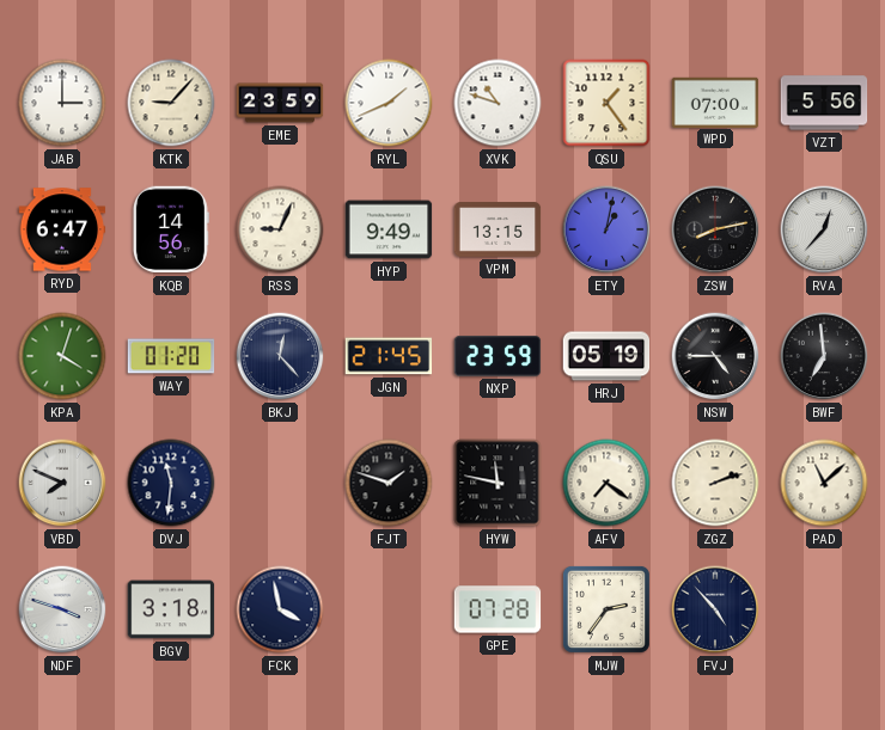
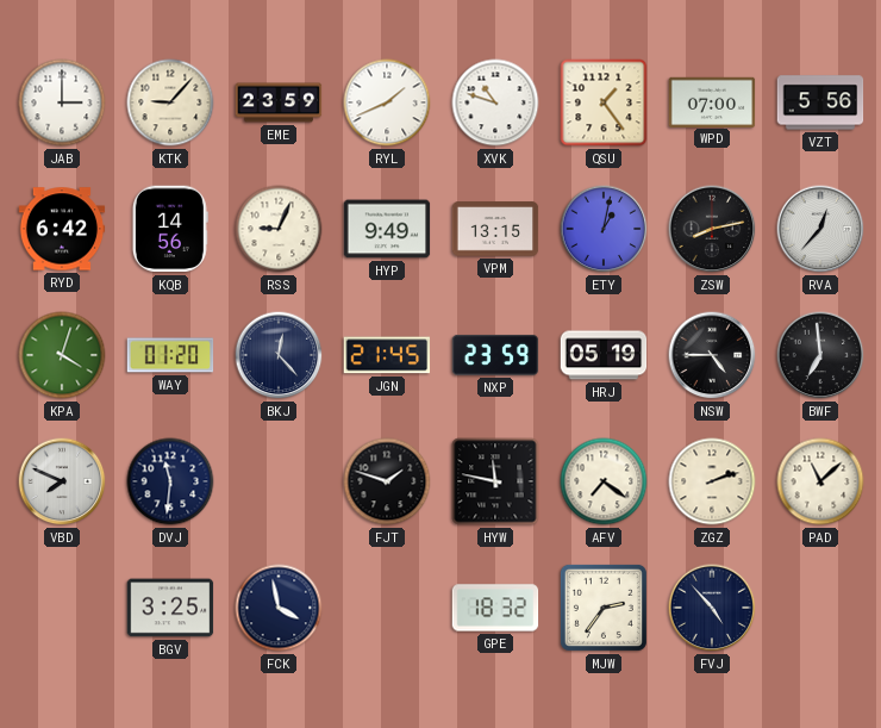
RYD: 6:47 -> 6:42
NDF: 3:48 -> none
BGV: 3:18 -> 3:25
GPE: 07:28 -> 18:32
